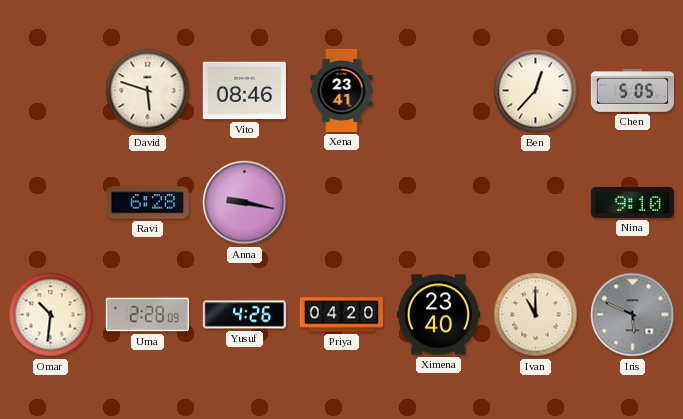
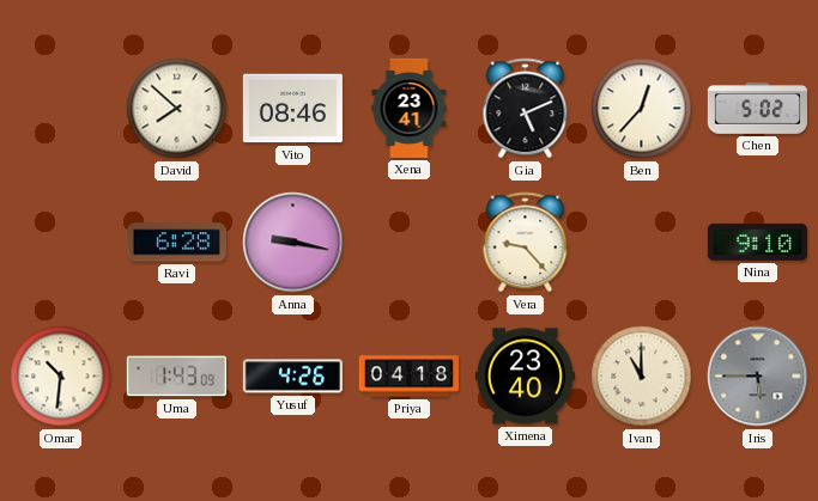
David: 5:48 -> 7:52
Gia: none -> 5:11
Chen: 5:05 -> 5:02
Vera: none -> 9:23
Uma: 2:28 -> 1:43
Priya: 04:20 -> 04:18
Iris: 5:49 -> 5:45
